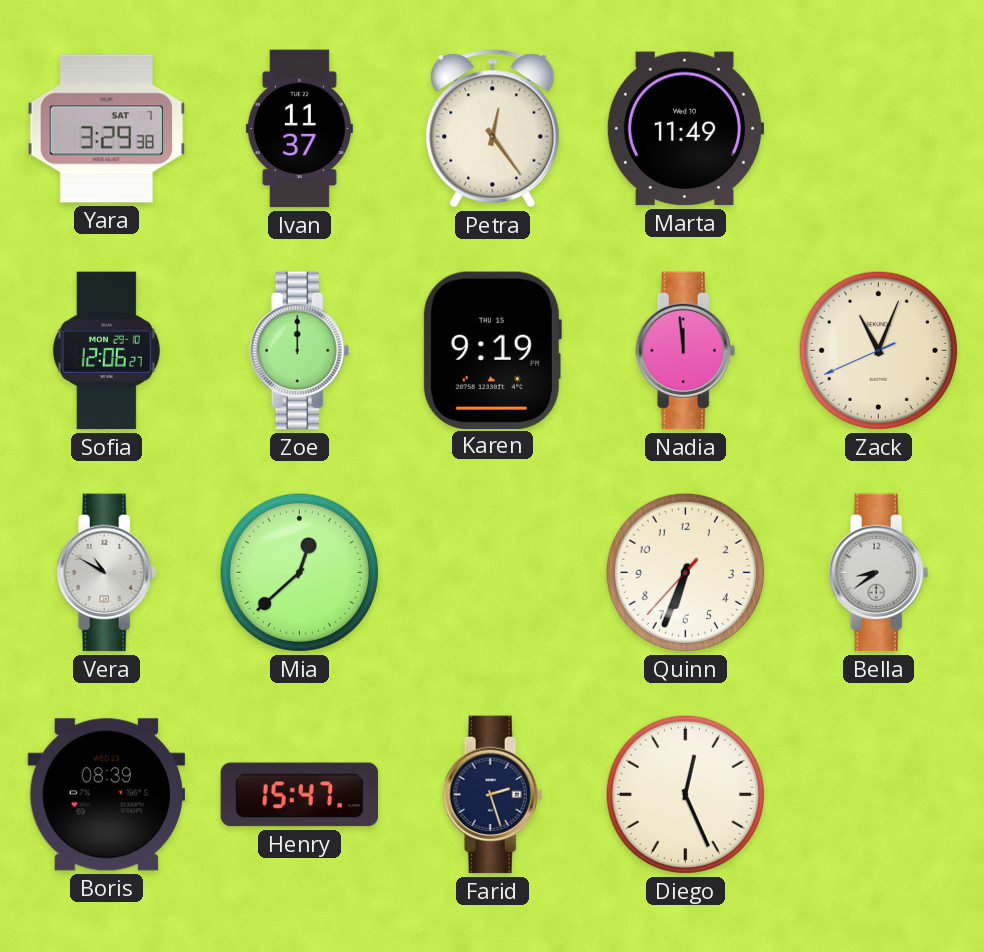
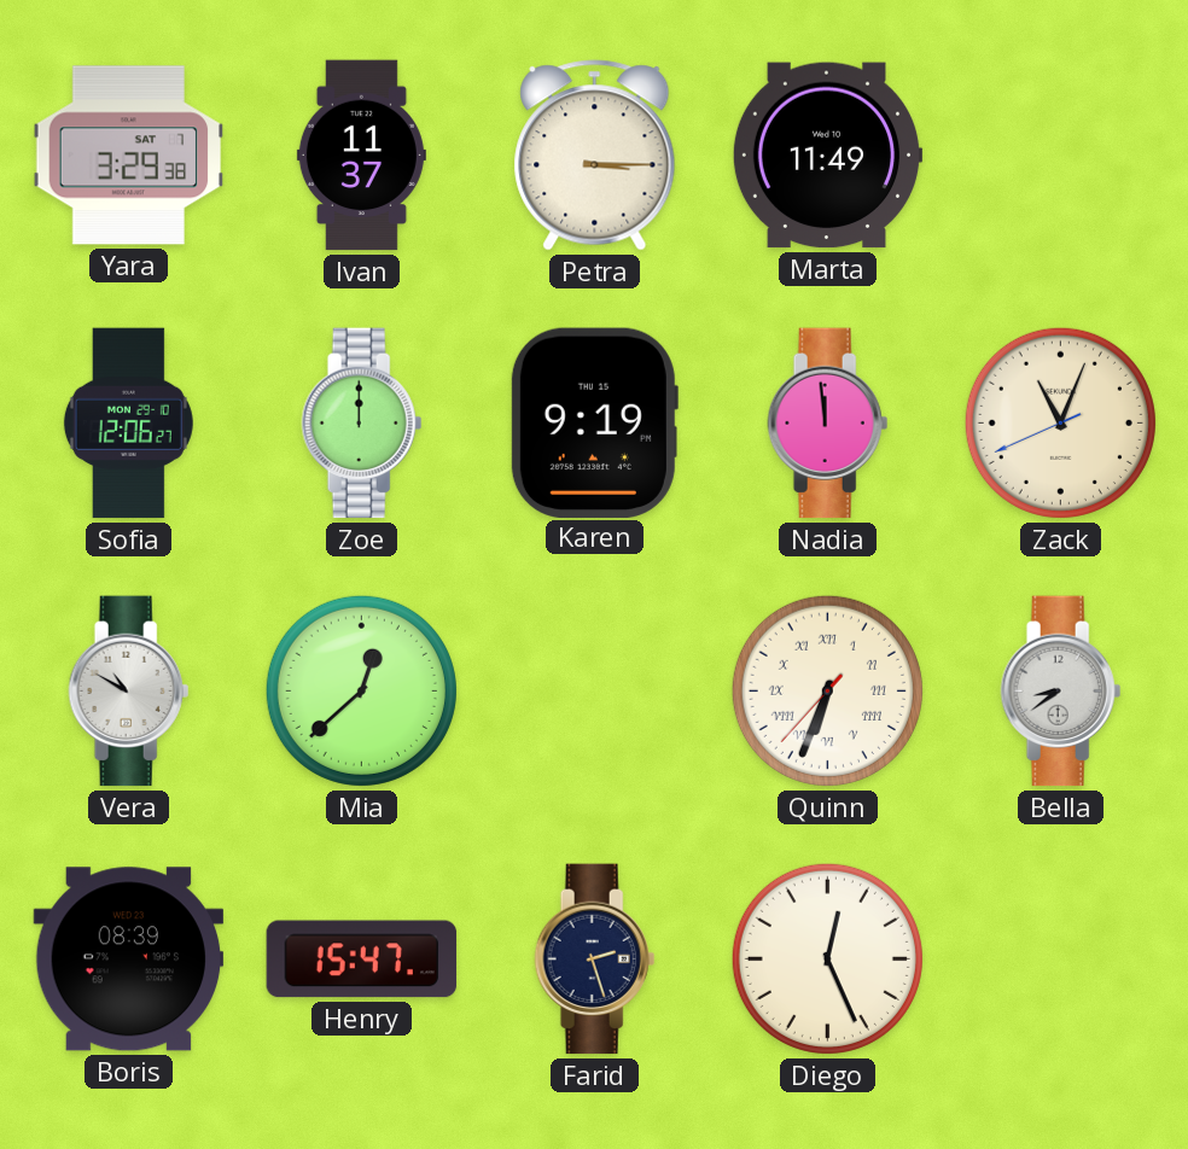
Petra: 12:24 -> 3:15
Quinn numerals: Arabic -> Roman
